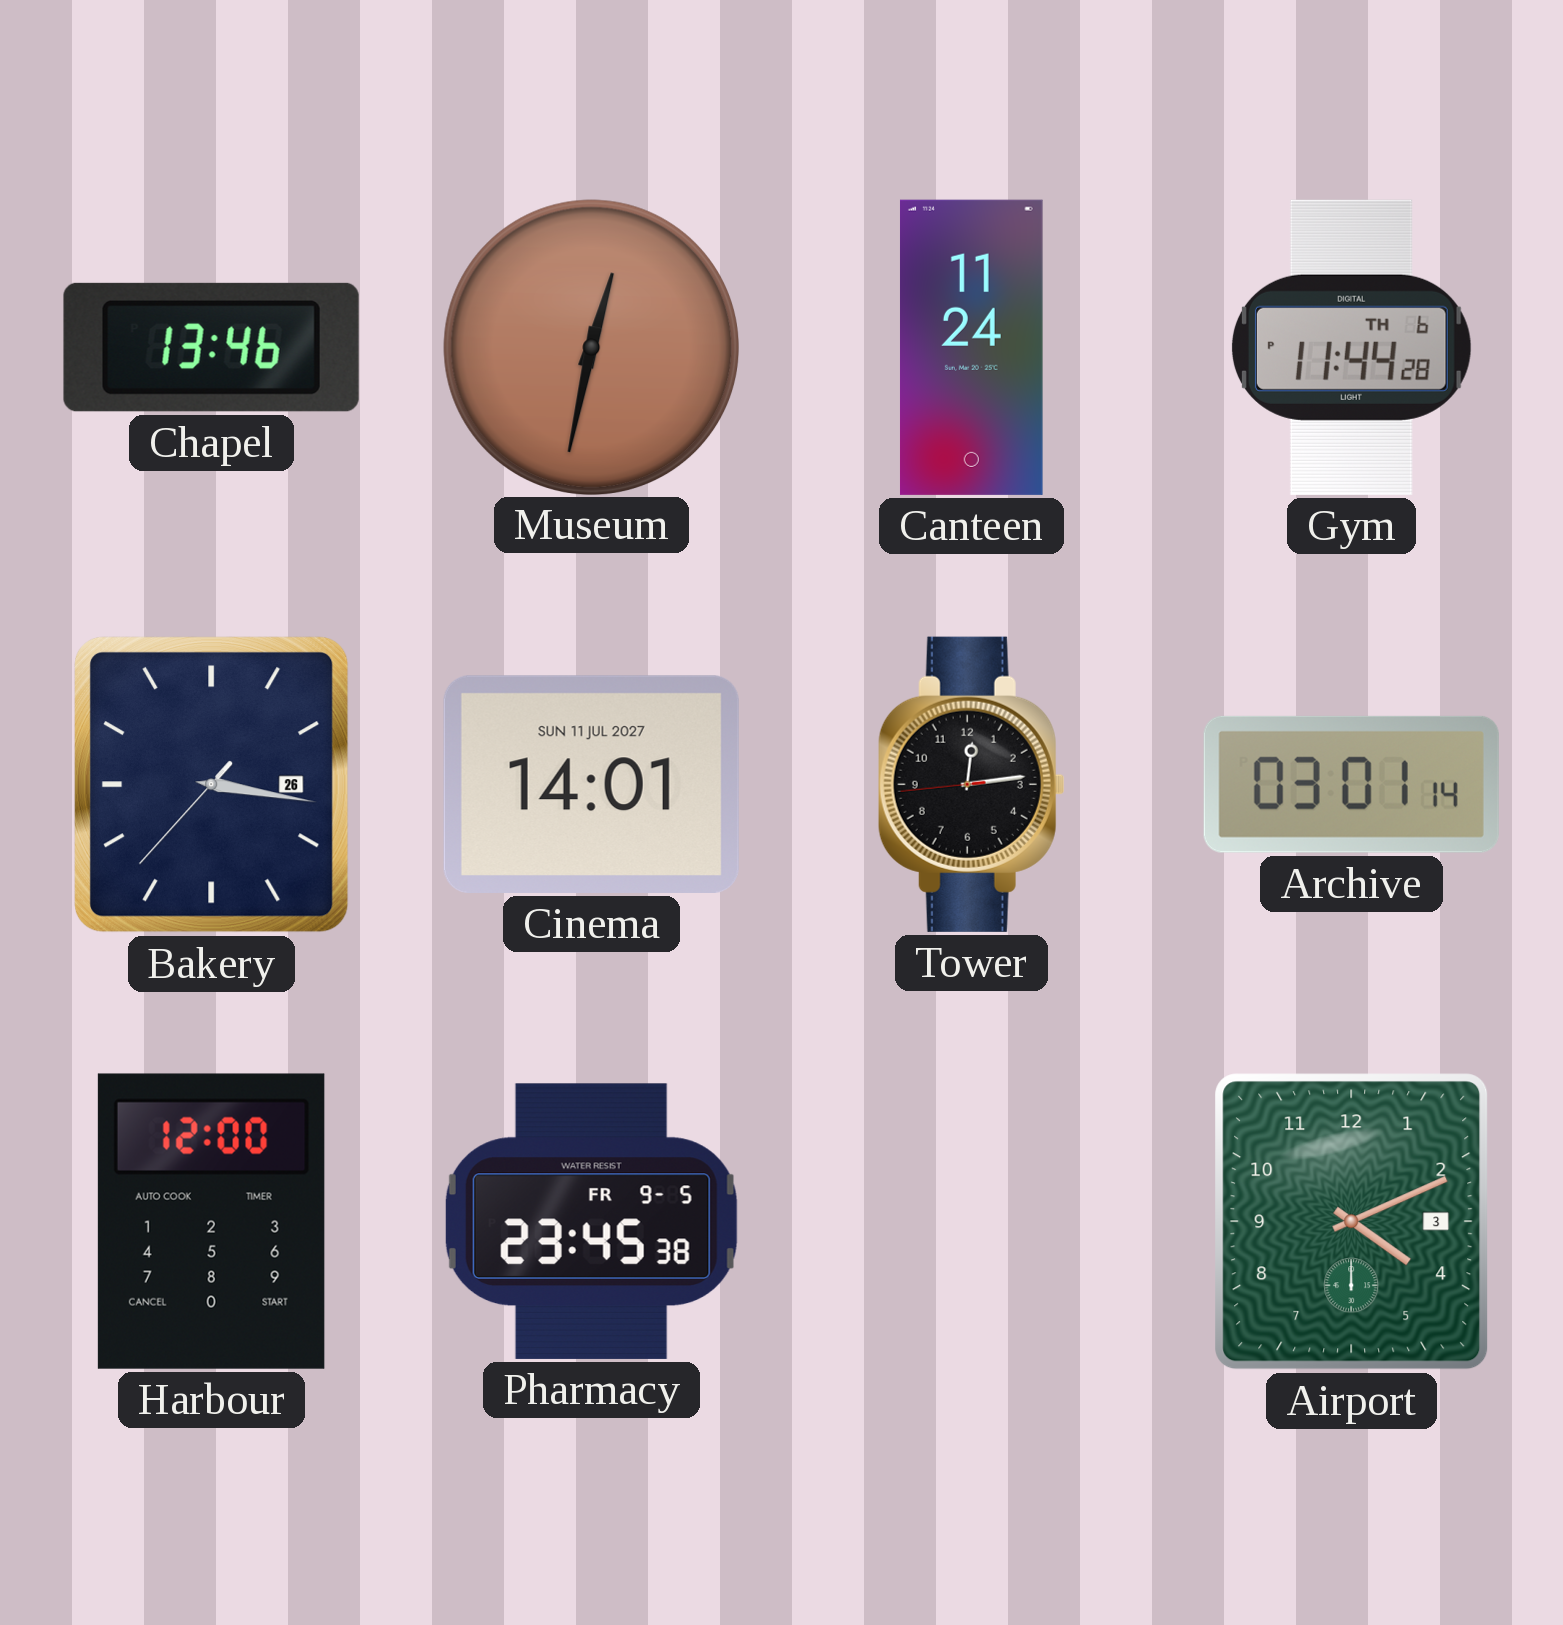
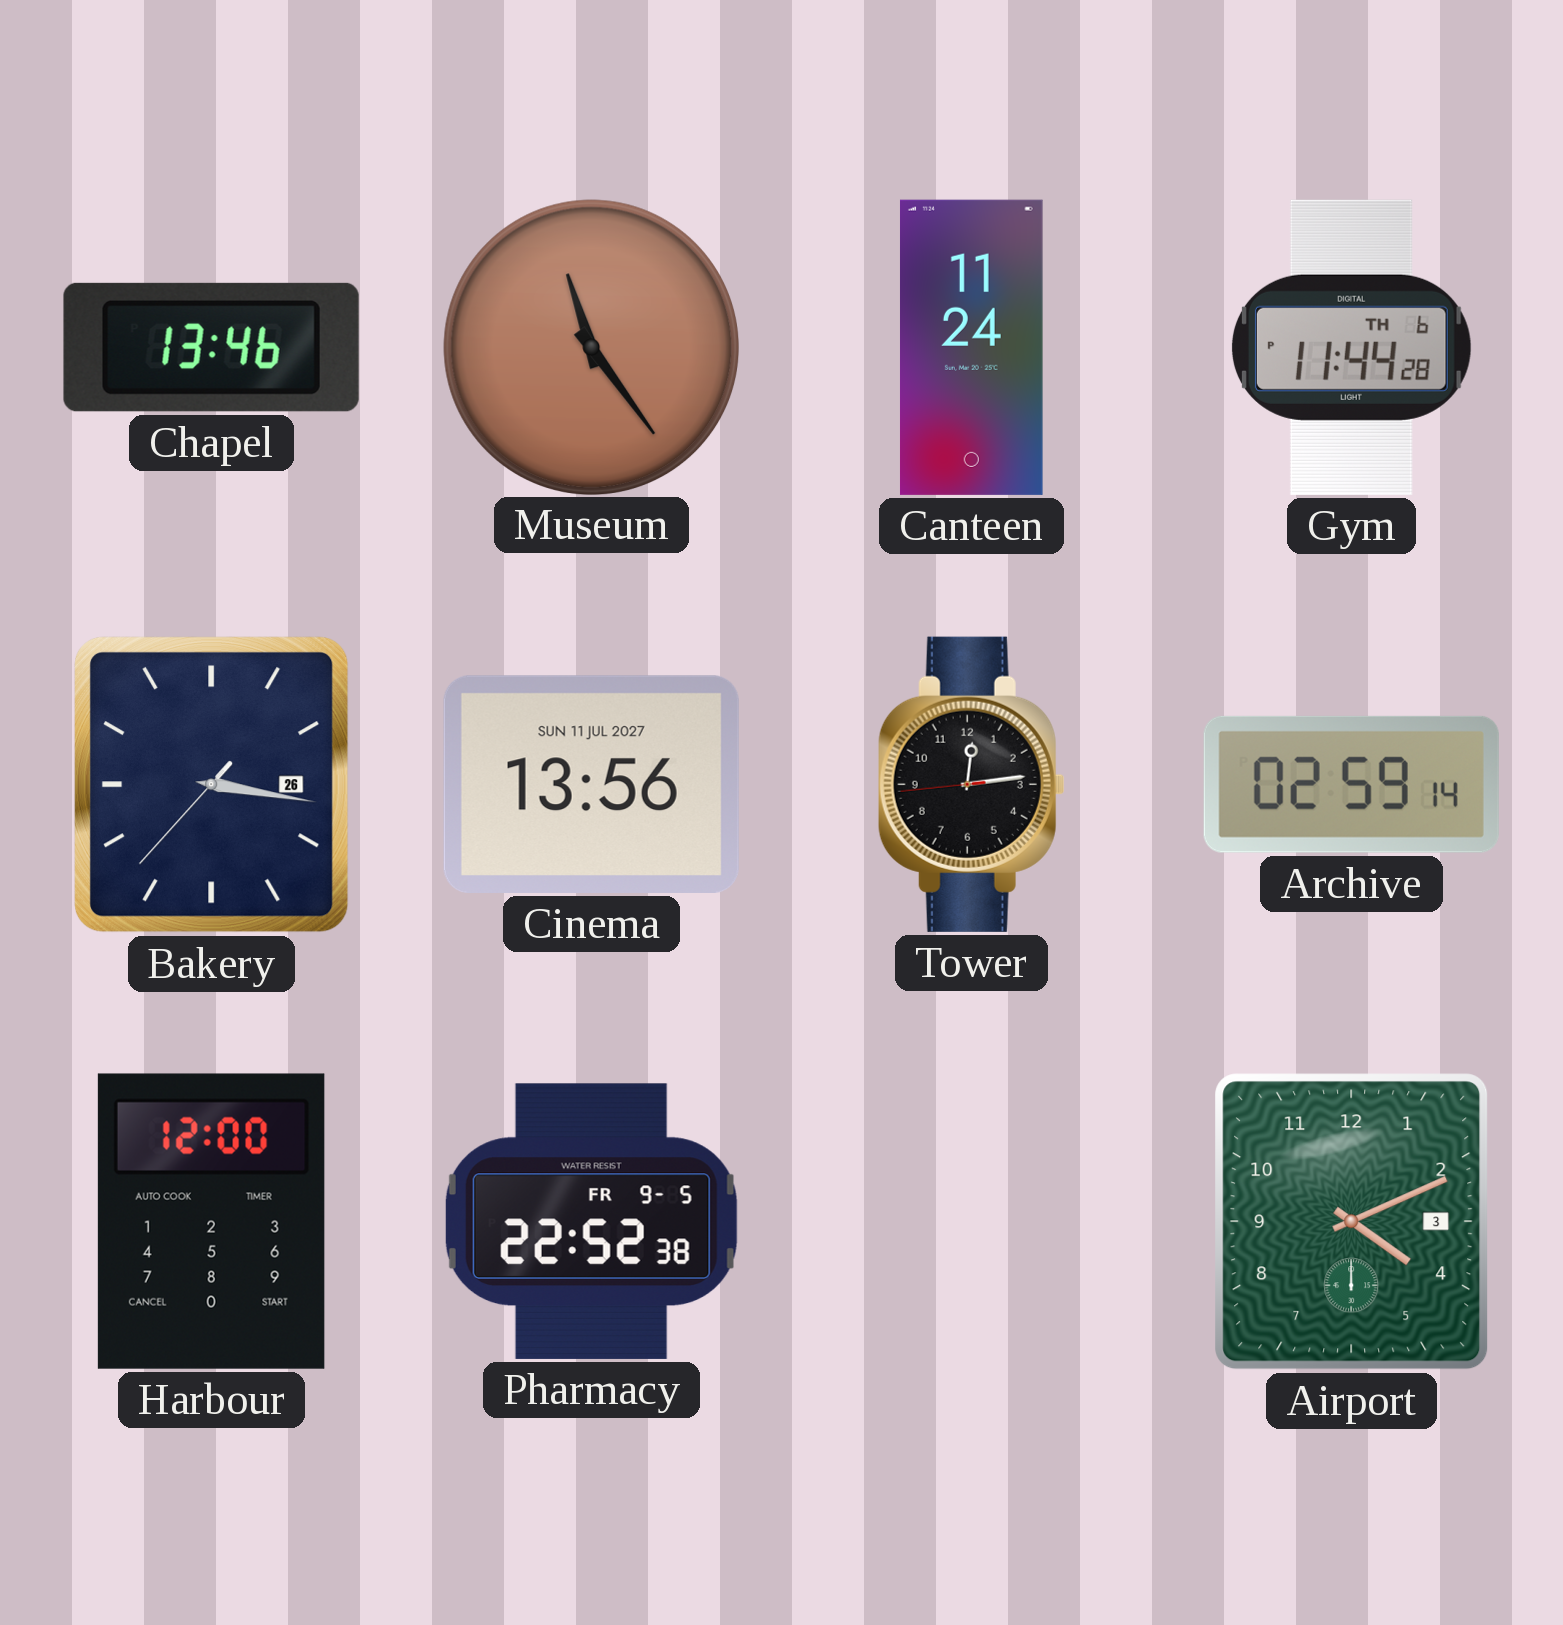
Museum: 12:32 -> 11:24
Cinema: 14:01 -> 13:56
Archive: 03:01 -> 02:59
Pharmacy: 23:45 -> 22:52
